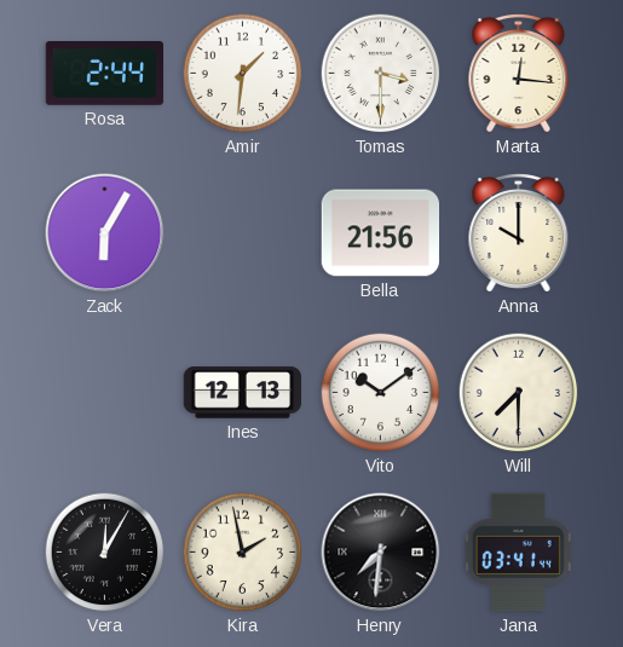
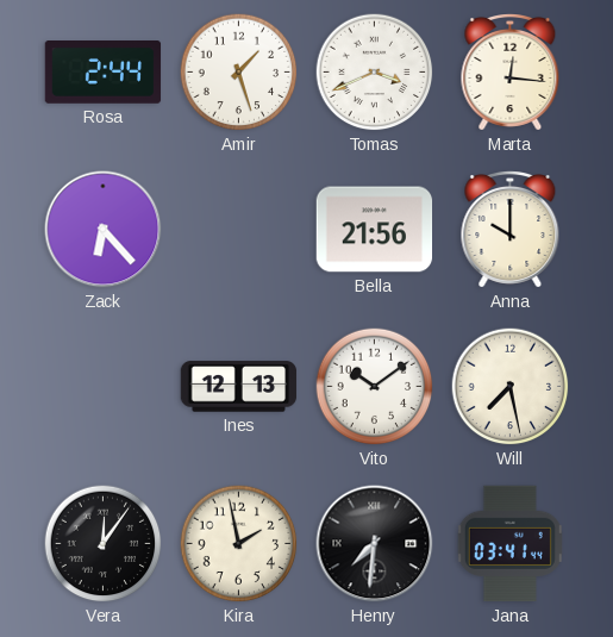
Amir: 1:31 -> 1:27
Tomas: 3:30 -> 3:41
Zack: 6:05 -> 6:23
Will: 7:30 -> 7:28
Vera: 12:05 -> 12:06
